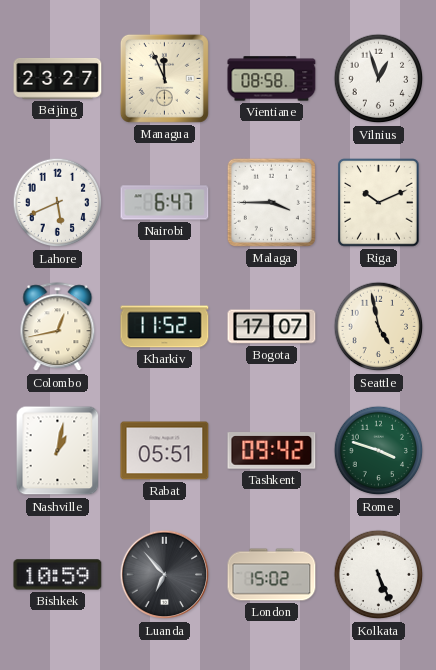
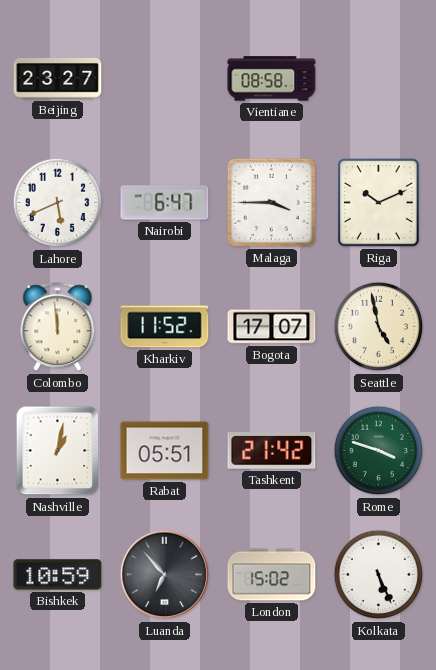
Managua: 11:56 -> none
Vilnius: 12:57 -> none
Colombo: 12:43 -> 11:59
Tashkent: 09:42 -> 21:42
